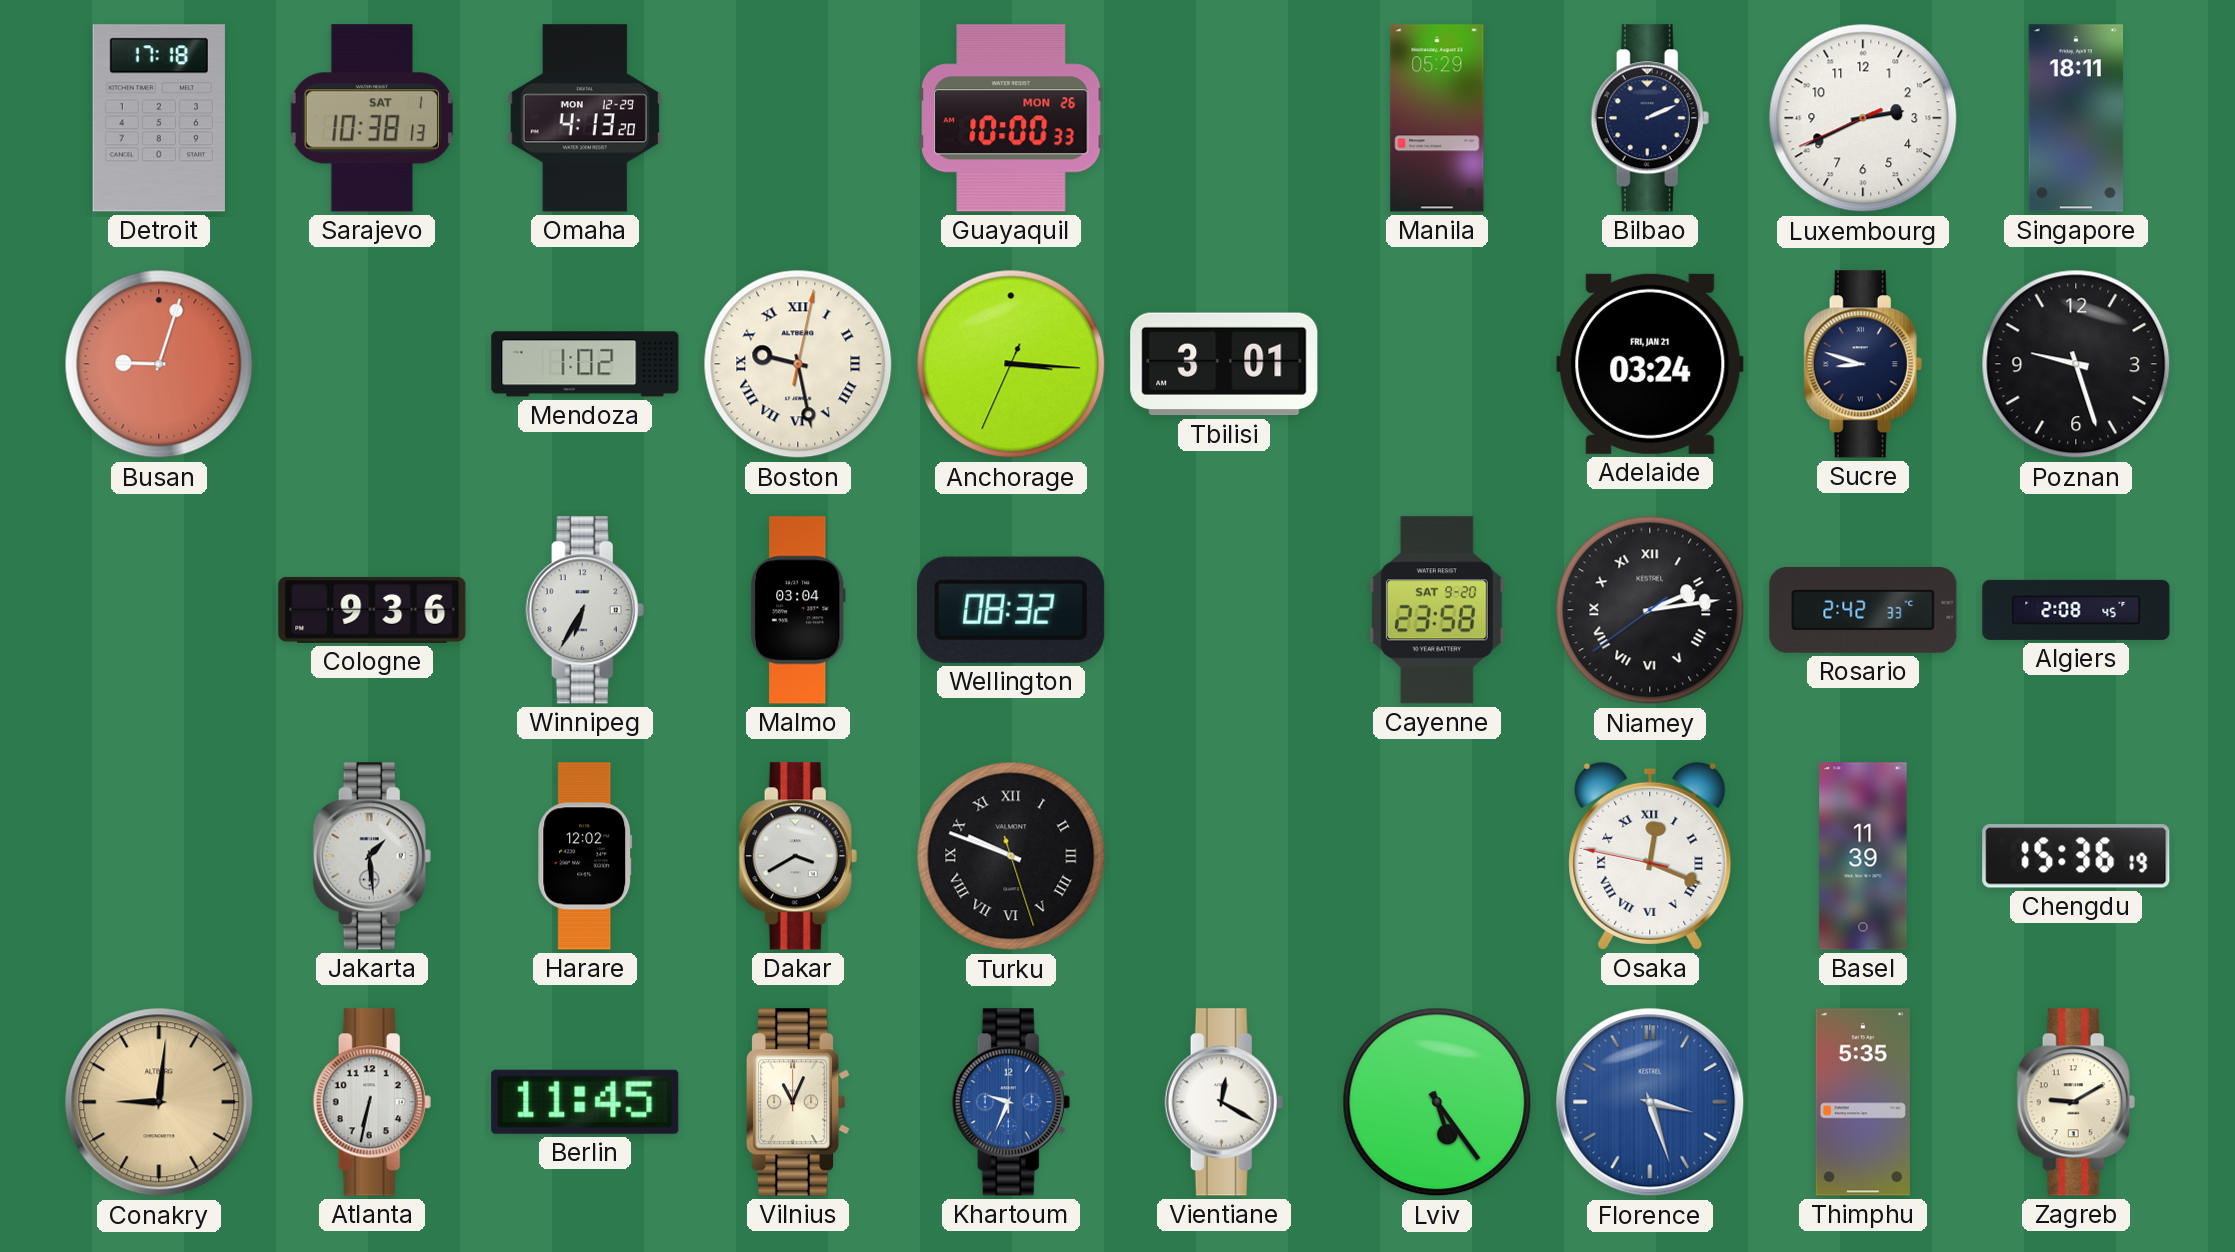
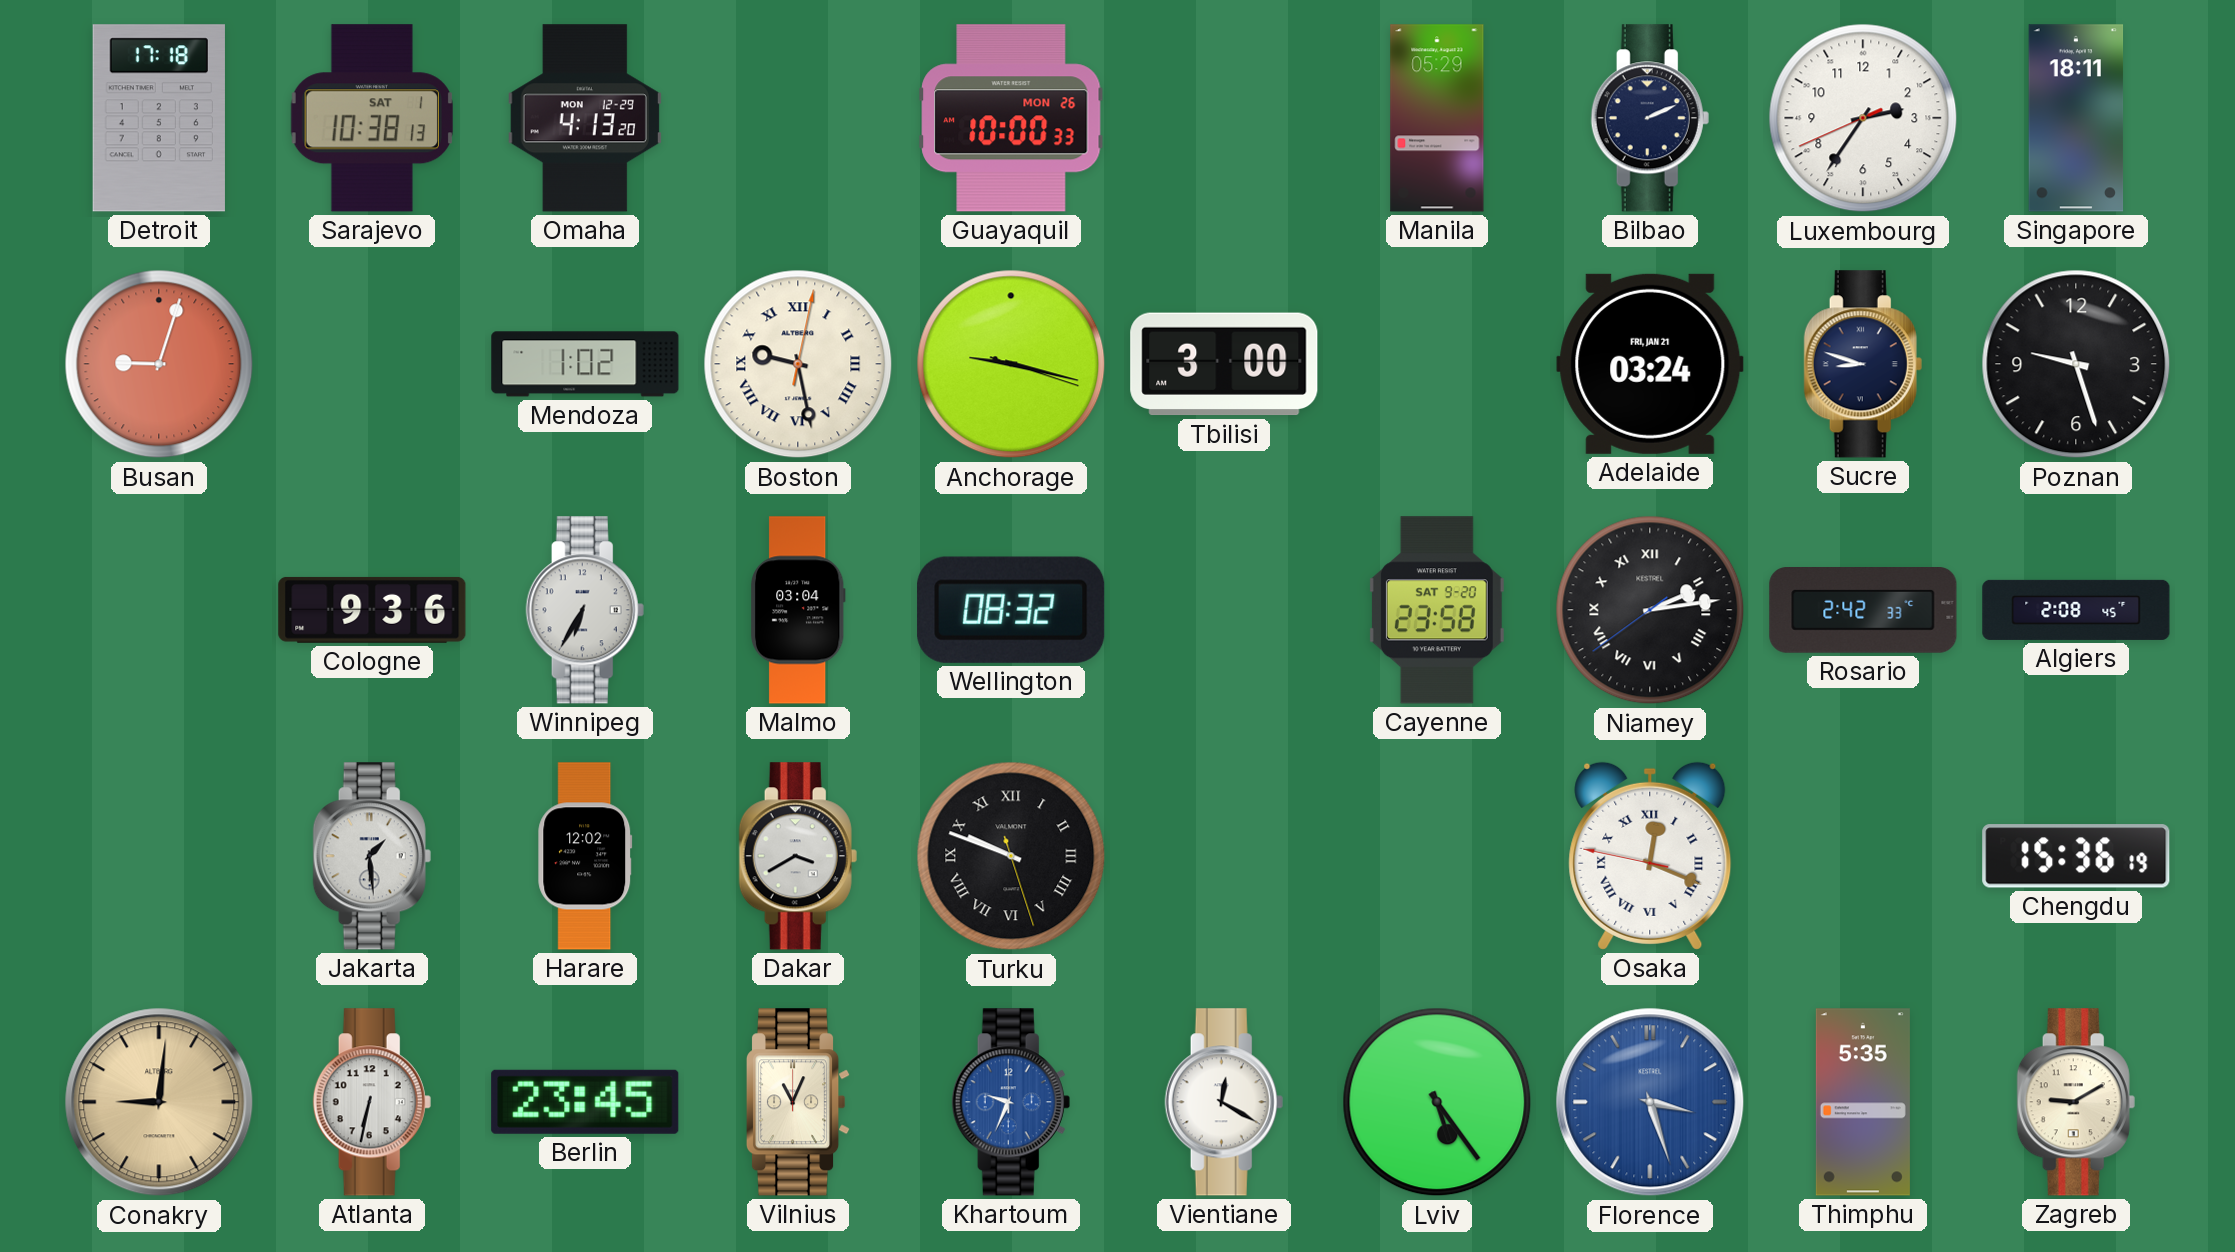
Luxembourg: 2:40 -> 2:35
Anchorage: 3:15 -> 9:17
Tbilisi: 3:01 -> 3:00
Basel: 11:39 -> none
Berlin: 11:45 -> 23:45
